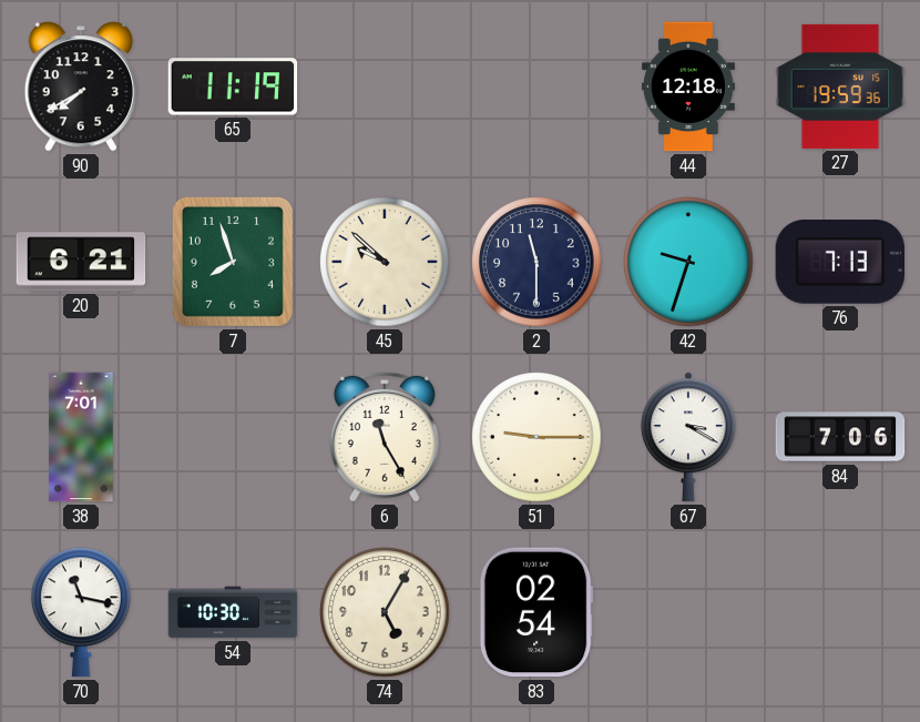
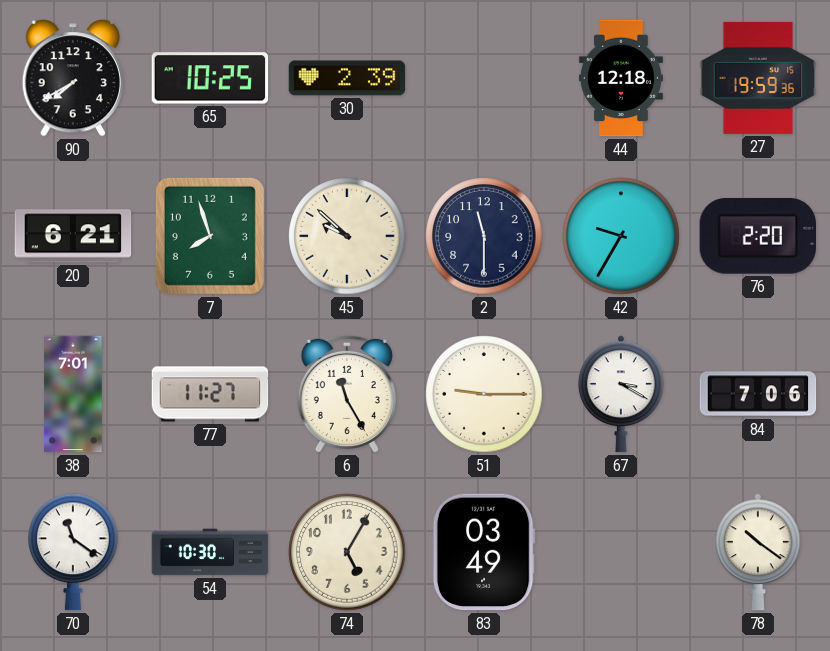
65: 11:19 -> 10:25
30: none -> 2:39
42: 9:33 -> 9:35
76: 7:13 -> 2:20
77: none -> 11:27
70: 11:17 -> 11:21
83: 02:54 -> 03:49
78: none -> 10:21
